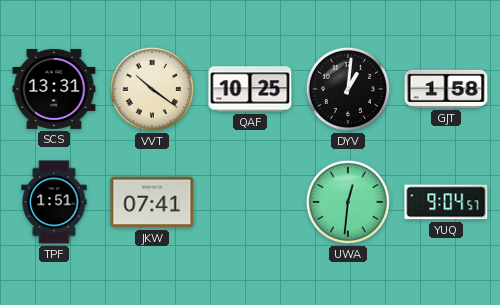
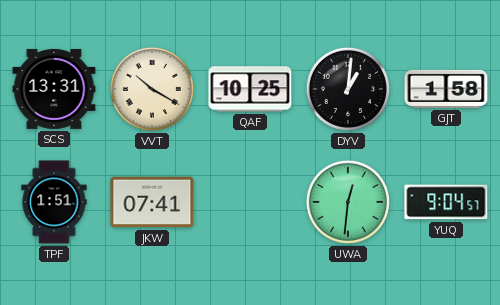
VVT: 10:21 -> 10:20
